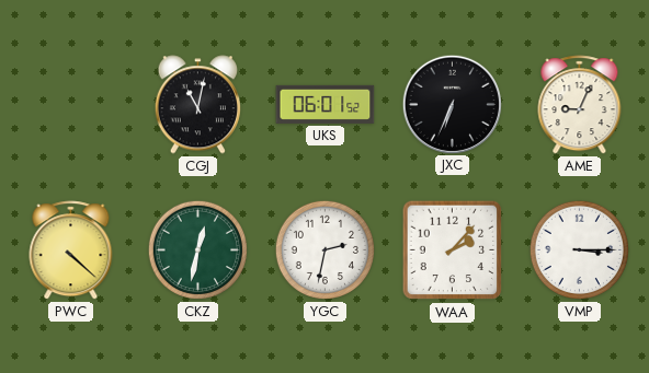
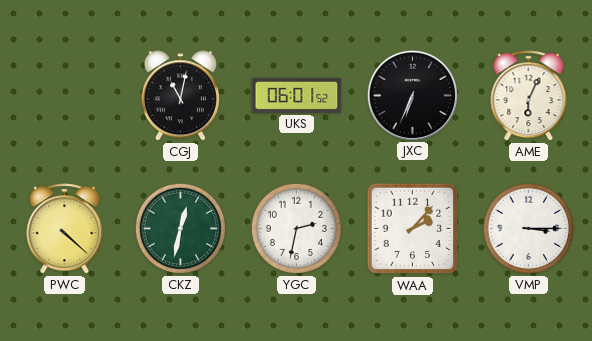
AME: 9:04 -> 6:04
